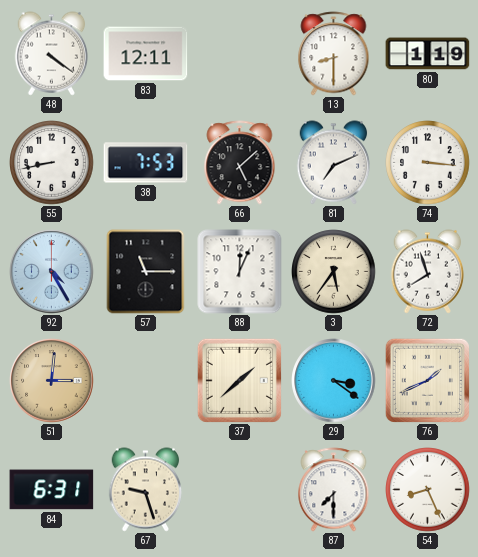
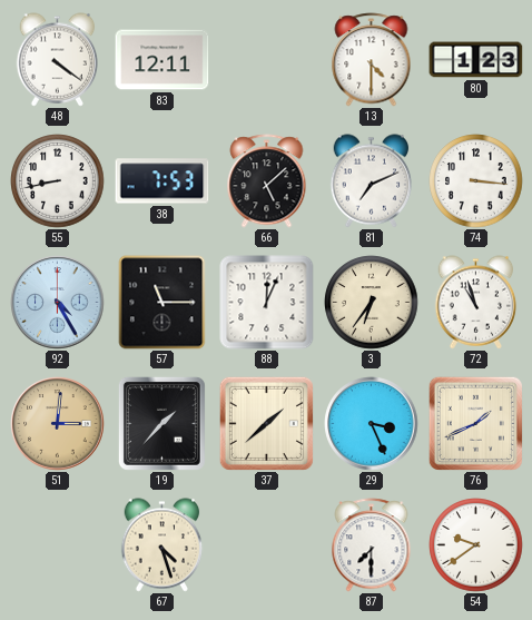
13: 8:30 -> 4:30
80: 1:19 -> 1:23
3: 5:36 -> 6:36
72: 7:57 -> 10:57
19: none -> 1:37
29: 3:21 -> 3:26
84: 6:31 -> none
67: 9:27 -> 4:27
54: 8:26 -> 9:39
